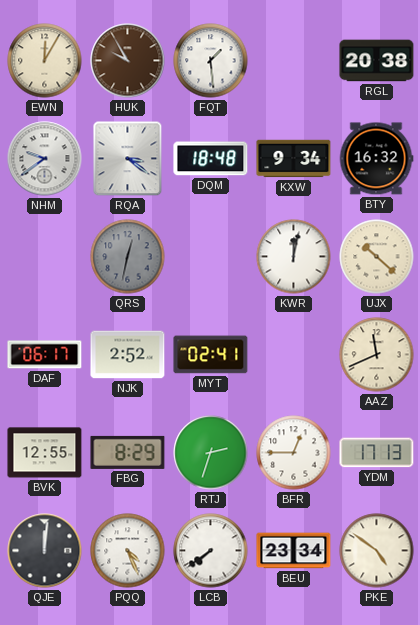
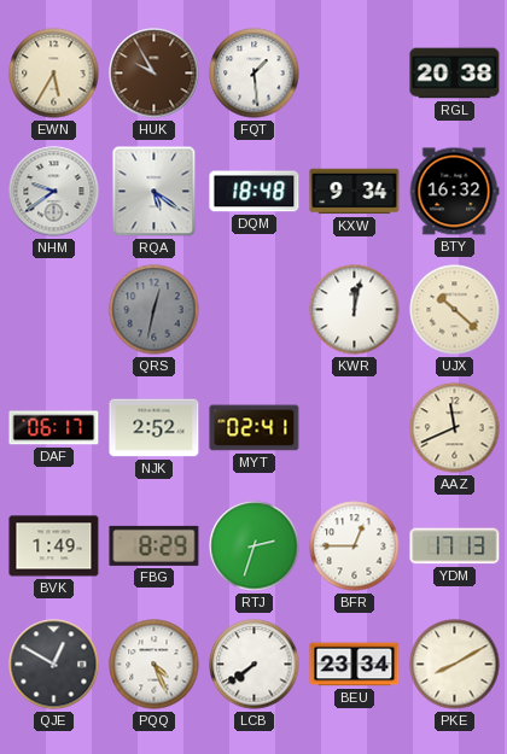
EWN: 12:05 -> 5:35
RQA: 3:21 -> 5:21
BVK: 12:55 -> 1:49
QJE: 12:01 -> 12:50
PKE: 4:51 -> 8:10
